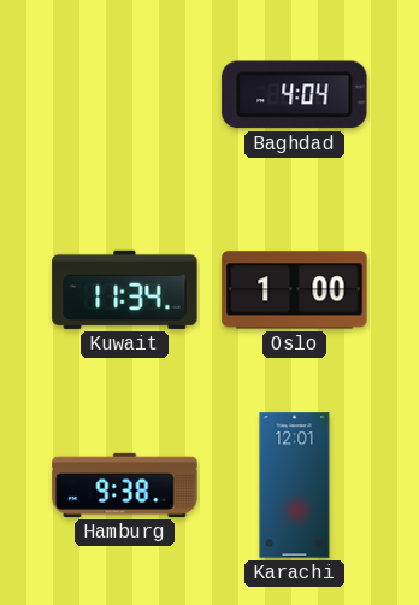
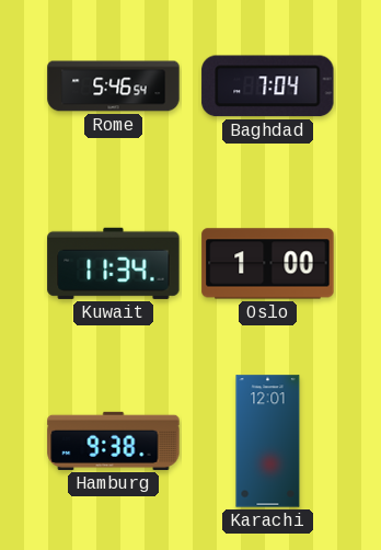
Rome: none -> 5:46
Baghdad: 4:04 -> 7:04
